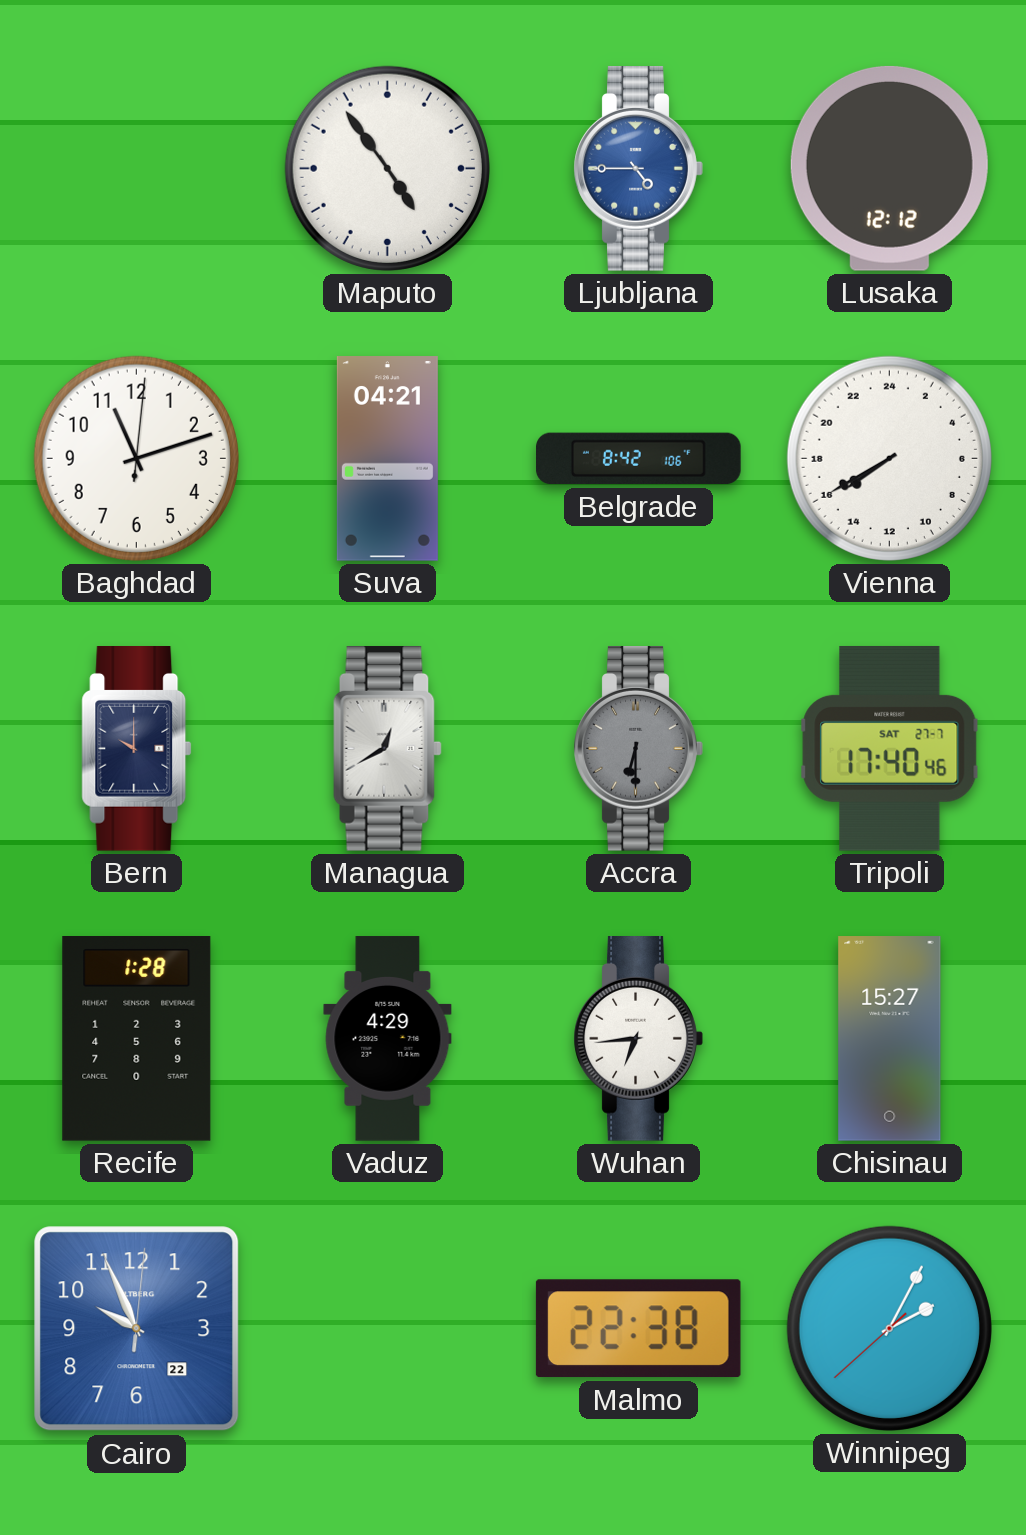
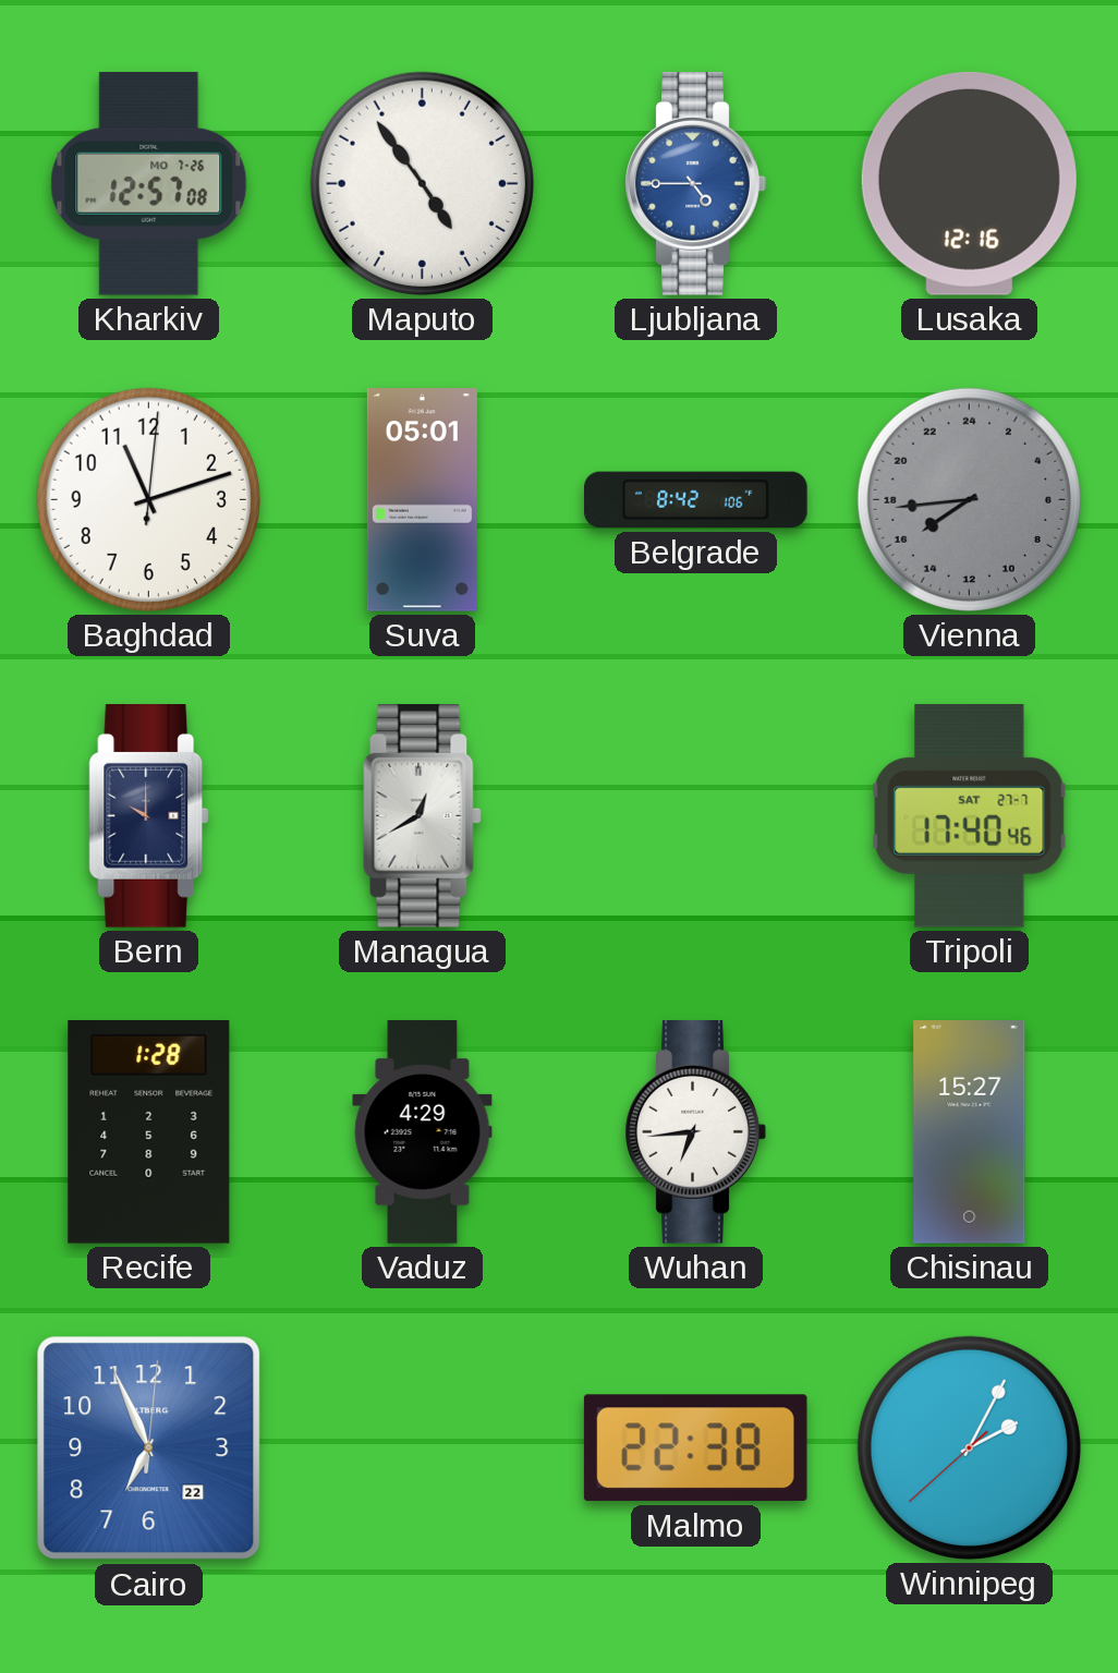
Kharkiv: none -> 12:57
Lusaka: 12:12 -> 12:16
Suva: 04:21 -> 05:01
Vienna: 15:40 -> 15:44
Vienna dial: white -> grey
Accra: 6:30 -> none
Cairo: 9:56 -> 6:56
